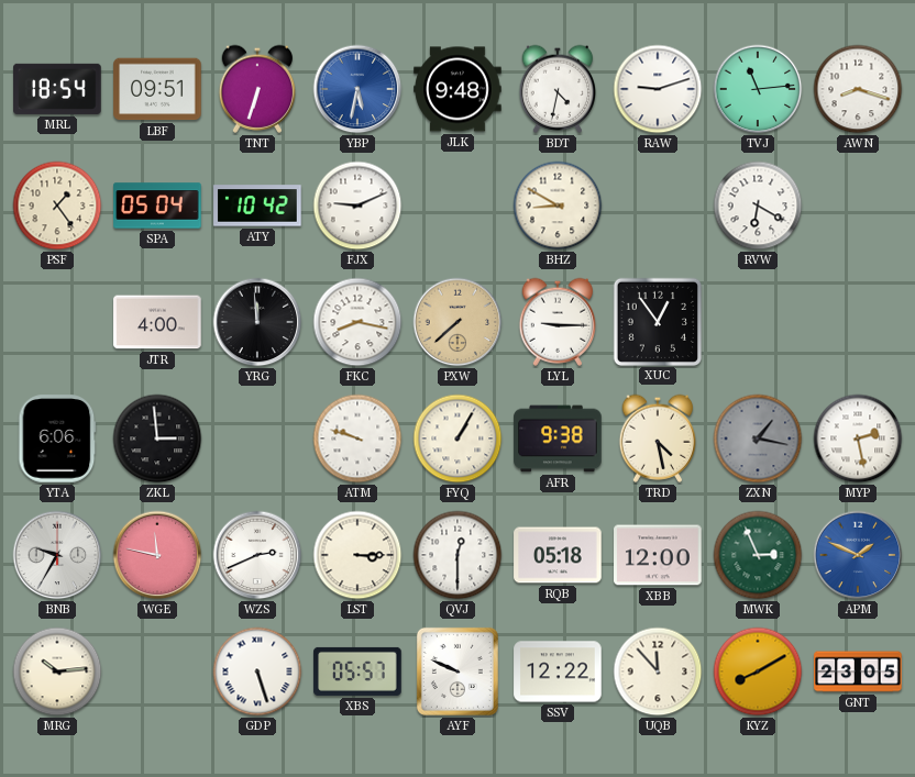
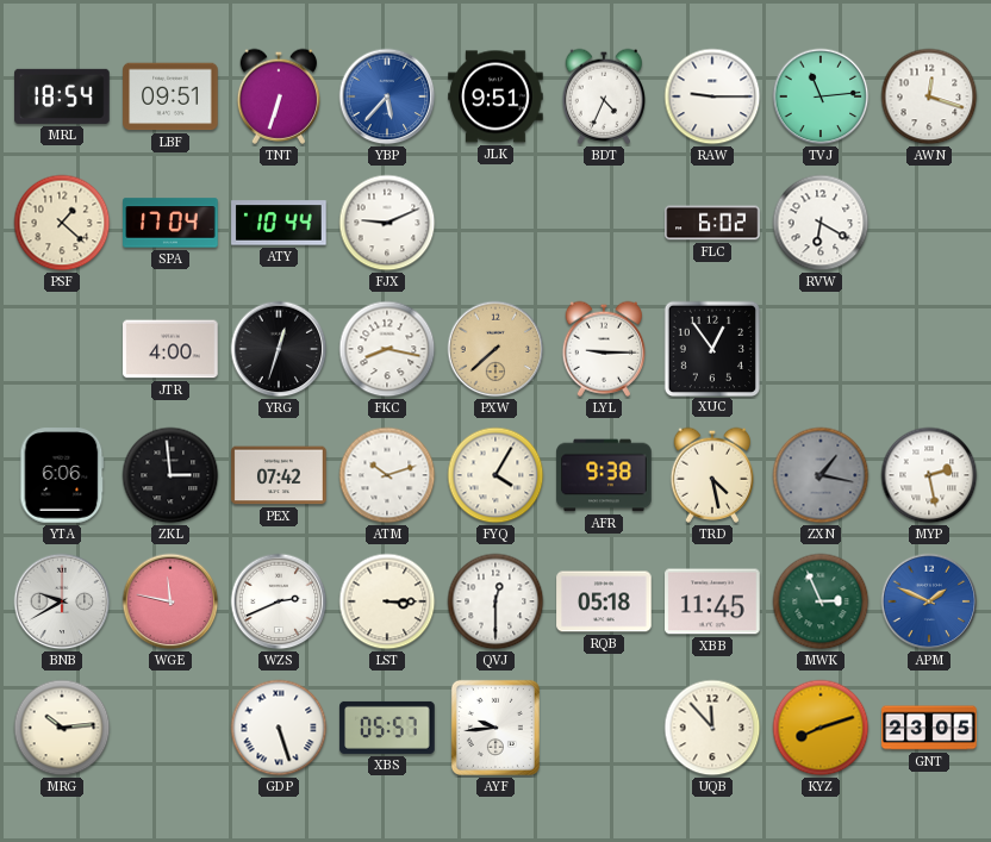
YBP: 5:32 -> 5:37
JLK: 9:48 -> 9:51
BDT: 4:32 -> 4:34
RAW: 9:12 -> 9:15
AWN: 8:18 -> 12:18
PSF: 1:24 -> 1:22
SPA: 05:04 -> 17:04
ATY: 10:42 -> 10:44
BHZ: 8:50 -> none
FLC: none -> 6:02
YRG: 11:59 -> 12:33
PEX: none -> 07:42
ATM: 9:48 -> 10:12
FYQ: 1:05 -> 4:05
BNB: 9:35 -> 9:40
XBB: 12:00 -> 11:45
AYF: 9:49 -> 9:44
SSV: 12:22 -> none
KYZ: 8:10 -> 8:12
